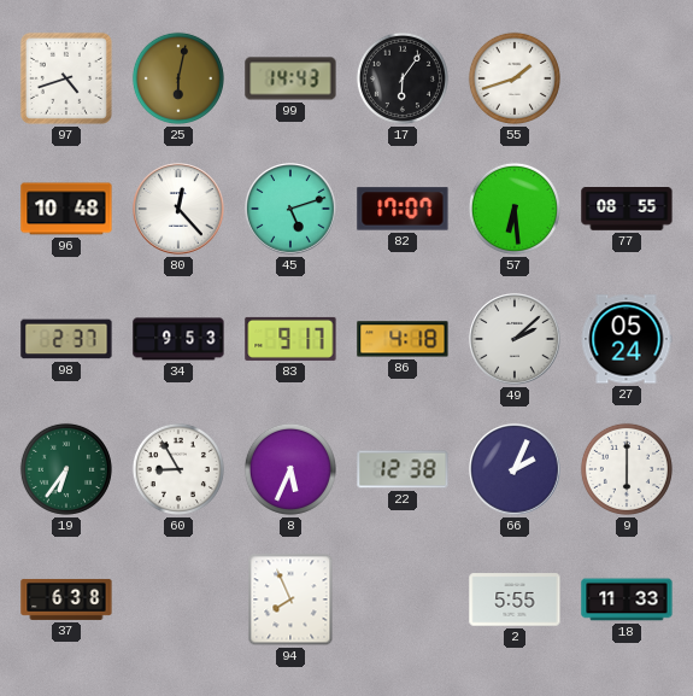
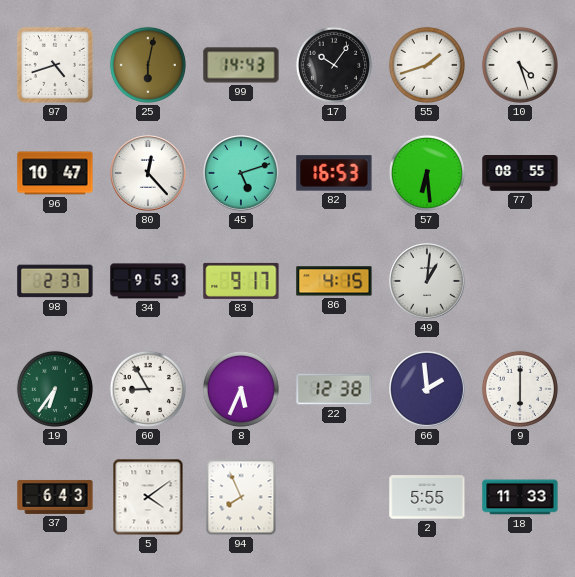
17: 6:06 -> 10:06
10: none -> 4:27
96: 10:48 -> 10:47
82: 17:07 -> 16:53
86: 4:18 -> 4:15
49: 2:08 -> 1:01
27: 05:24 -> none
66: 2:04 -> 1:59
37: 6:38 -> 6:43
5: none -> 4:09
